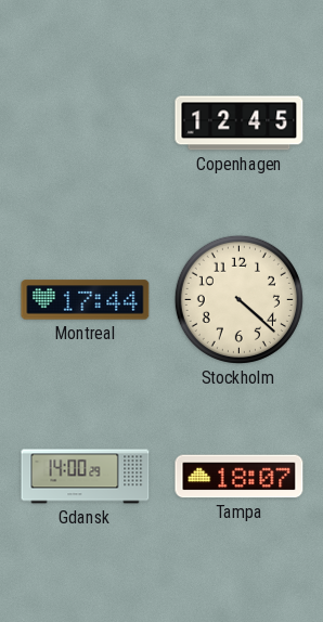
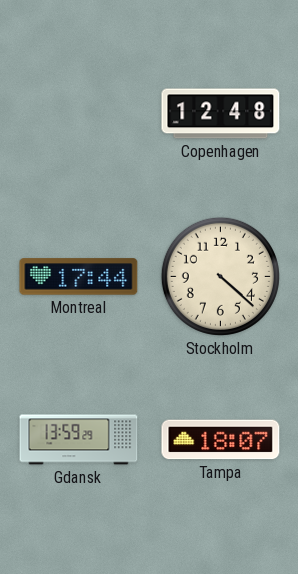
Copenhagen: 12:45 -> 12:48
Gdansk: 14:00 -> 13:59
